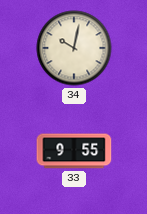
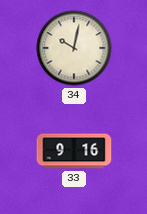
33: 9:55 -> 9:16
